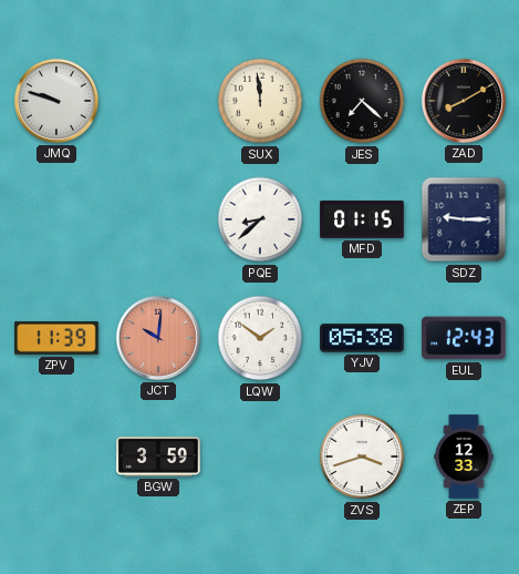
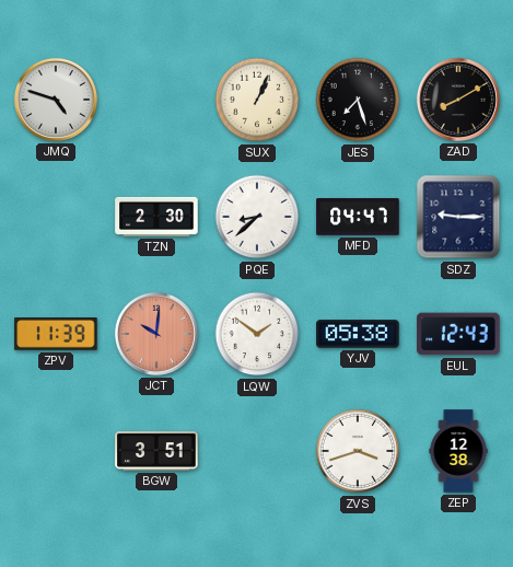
JMQ: 9:48 -> 4:48
SUX: 11:59 -> 1:04
JES: 7:22 -> 7:27
TZN: none -> 2:30
MFD: 01:15 -> 04:47
BGW: 3:59 -> 3:51
ZEP: 12:33 -> 12:38
